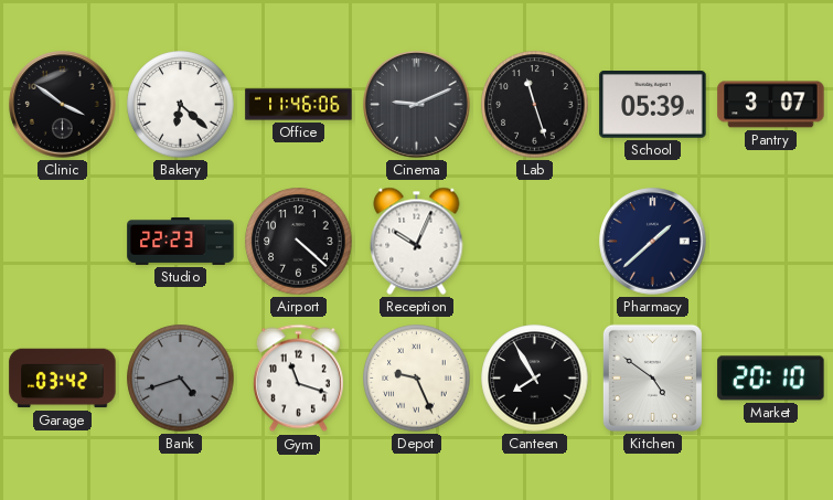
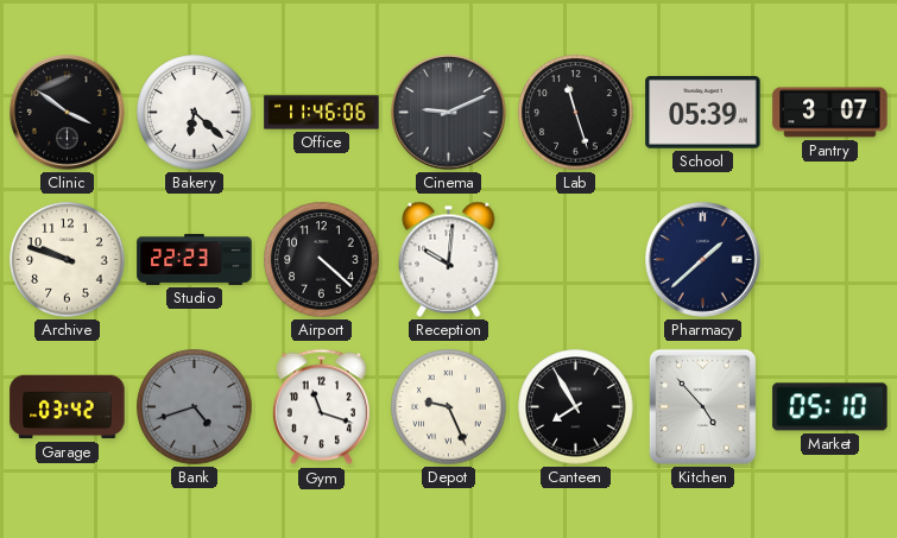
Archive: none -> 9:48
Reception: 10:04 -> 10:01
Kitchen: 4:51 -> 4:53
Market: 20:10 -> 05:10
